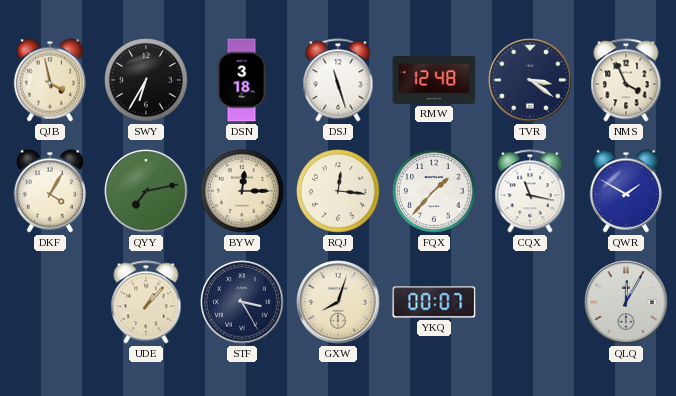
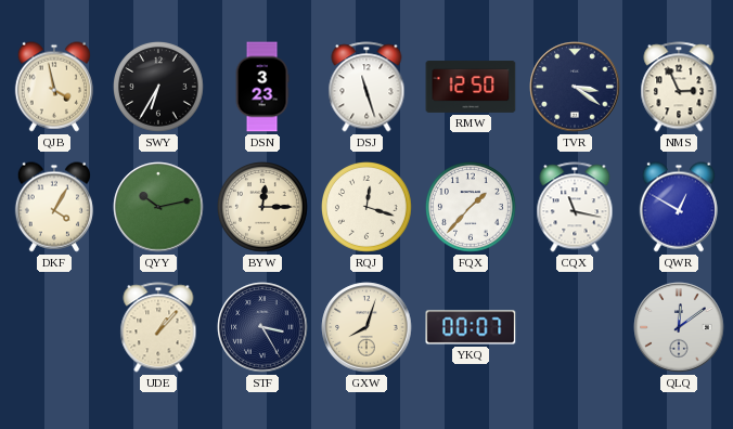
DSN: 3:18 -> 3:23
RMW: 12:48 -> 12:50
NMS: 3:56 -> 2:56
QYY: 7:13 -> 10:13
RQJ: 12:16 -> 12:18
QWR: 1:50 -> 12:50
QLQ: 12:05 -> 12:09
